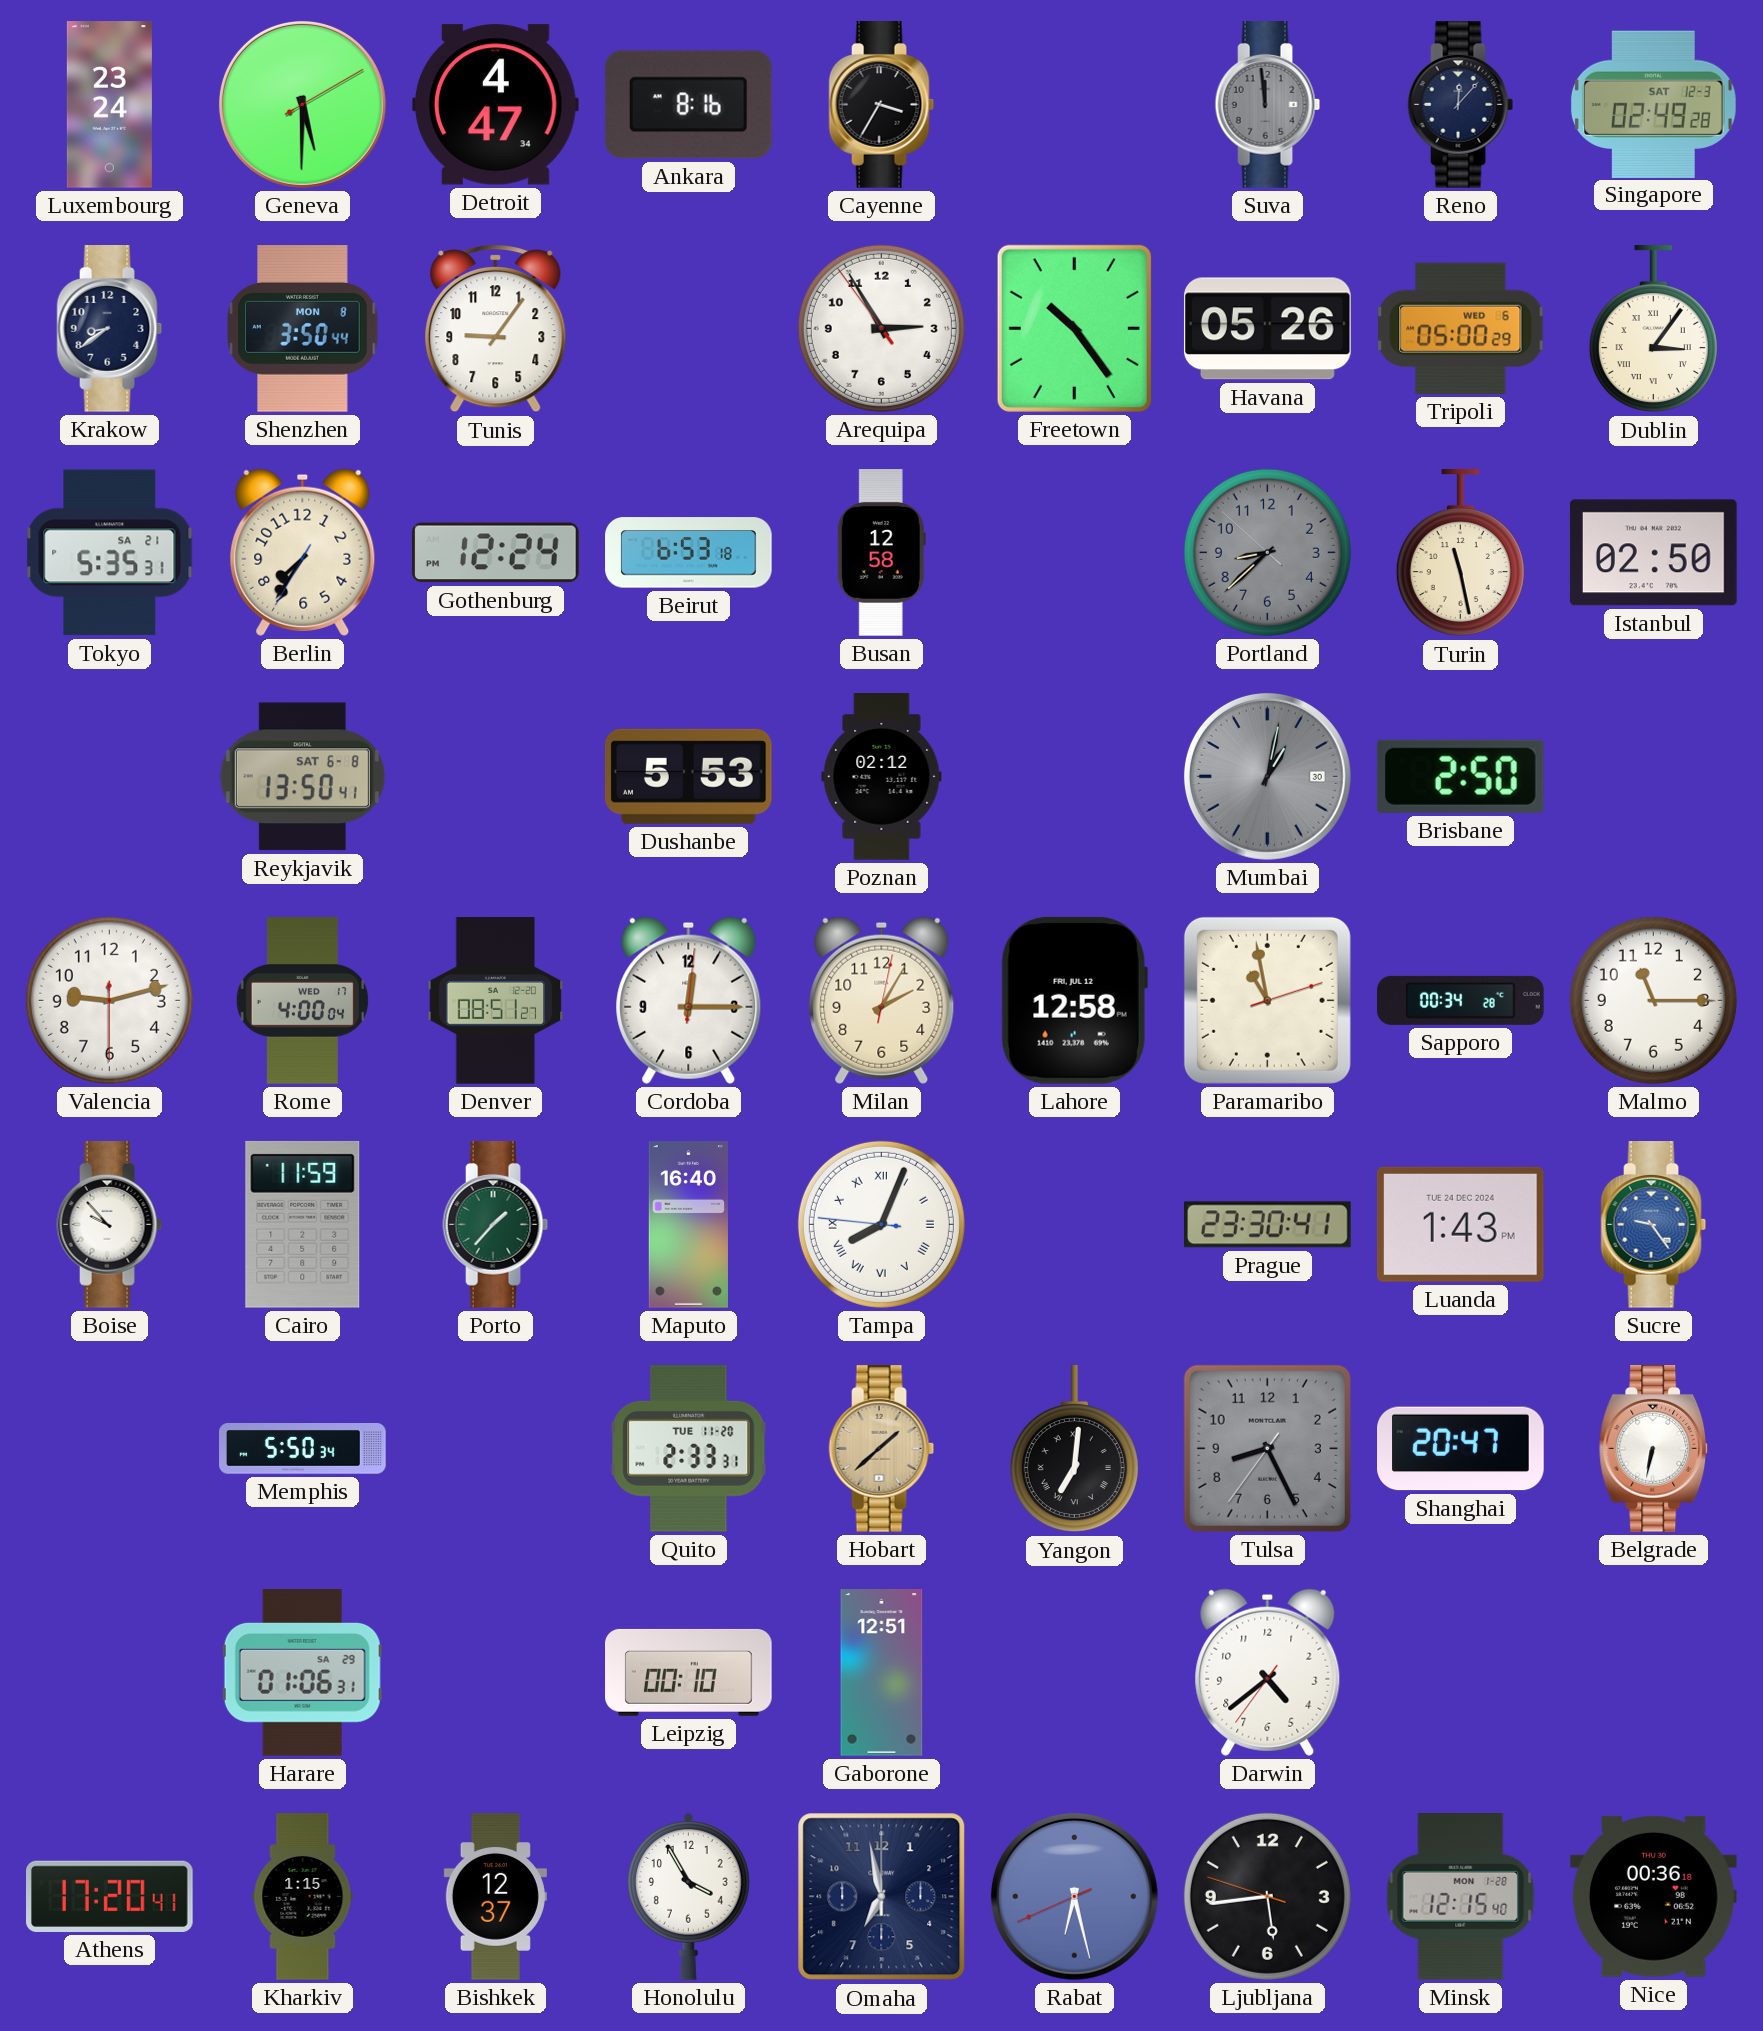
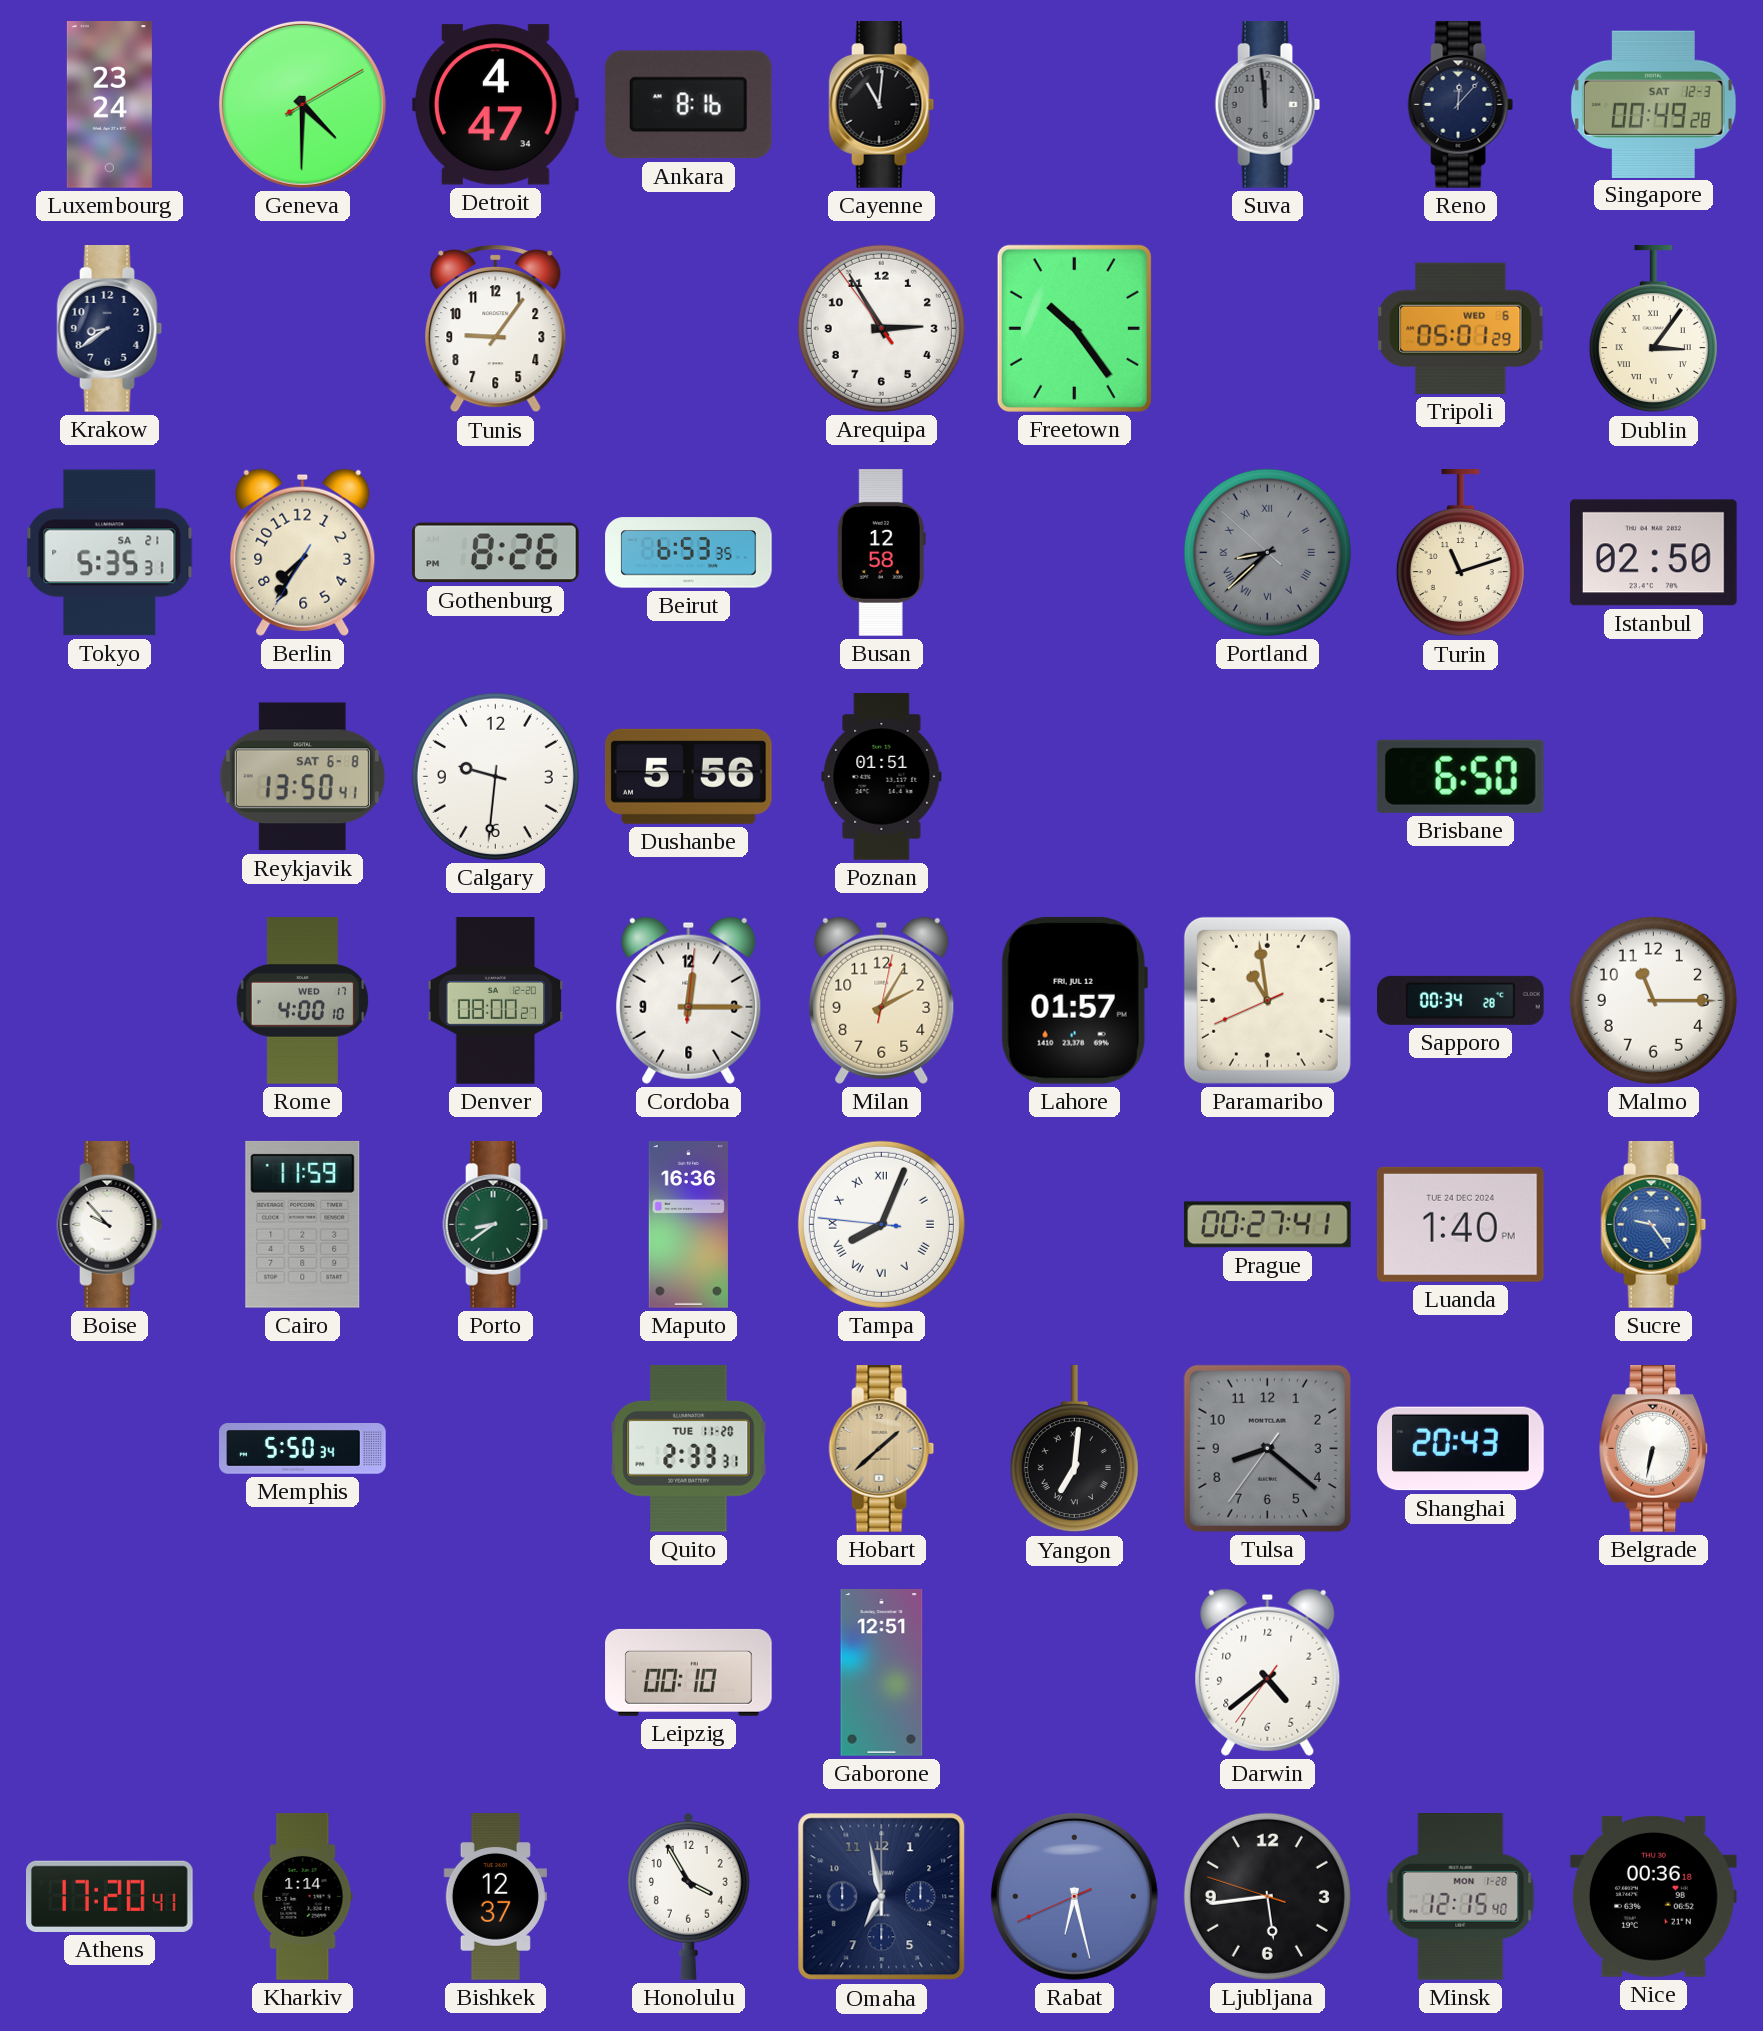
Geneva: 5:30 -> 4:30
Cayenne: 3:35 -> 11:01
Singapore: 02:49 -> 00:49
Shenzhen: 3:50 -> none
Havana: 05:26 -> none
Tripoli: 05:00 -> 05:01
Gothenburg: 12:24 -> 8:26
Beirut: 6:53:18 -> 6:53:35
Portland numerals: Arabic -> Roman
Turin: 11:28 -> 11:12
Calgary: none -> 9:31
Dushanbe: 5:53 -> 5:56
Poznan: 02:12 -> 01:51
Mumbai: 1:02 -> none
Brisbane: 2:50 -> 6:50
Valencia: 9:12 -> none
Rome: 4:00:04 -> 4:00:10
Denver: 08:51 -> 08:00
Lahore: 12:58 -> 01:57
Paramaribo: 10:58:12 -> 10:58:41
Porto: 1:37 -> 8:39
Maputo: 16:40 -> 16:36
Prague: 23:30 -> 00:27
Luanda: 1:43 -> 1:40
Tulsa: 8:25 -> 8:21
Shanghai: 20:47 -> 20:43
Harare: 01:06 -> none
Kharkiv: 1:15 -> 1:14
